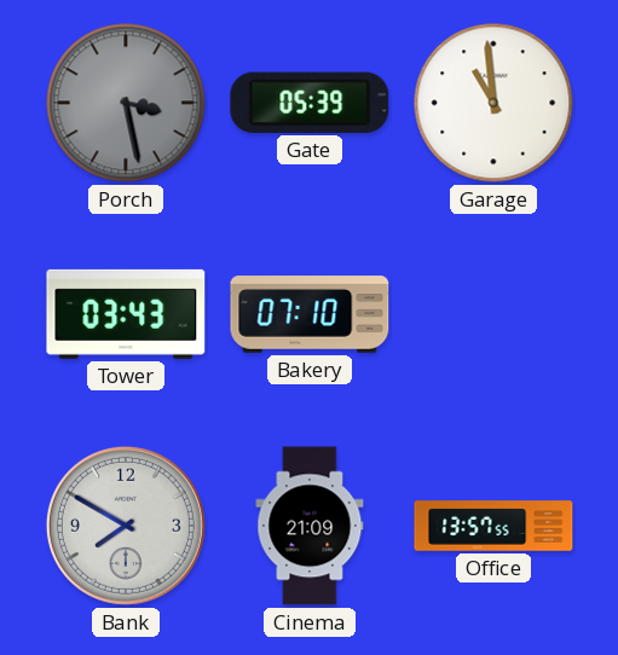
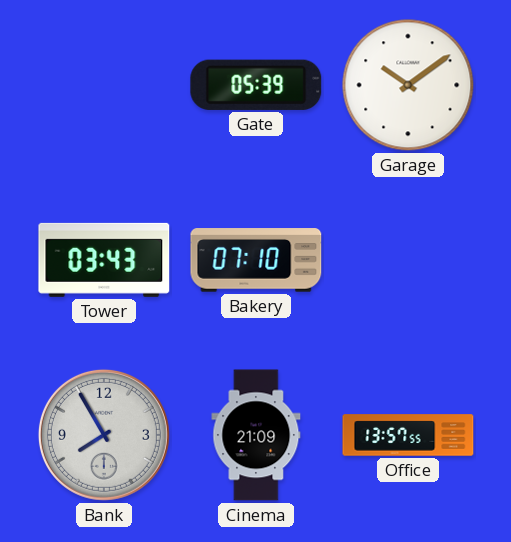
Porch: 3:28 -> none
Garage: 10:59 -> 10:09
Bank: 7:50 -> 7:55
